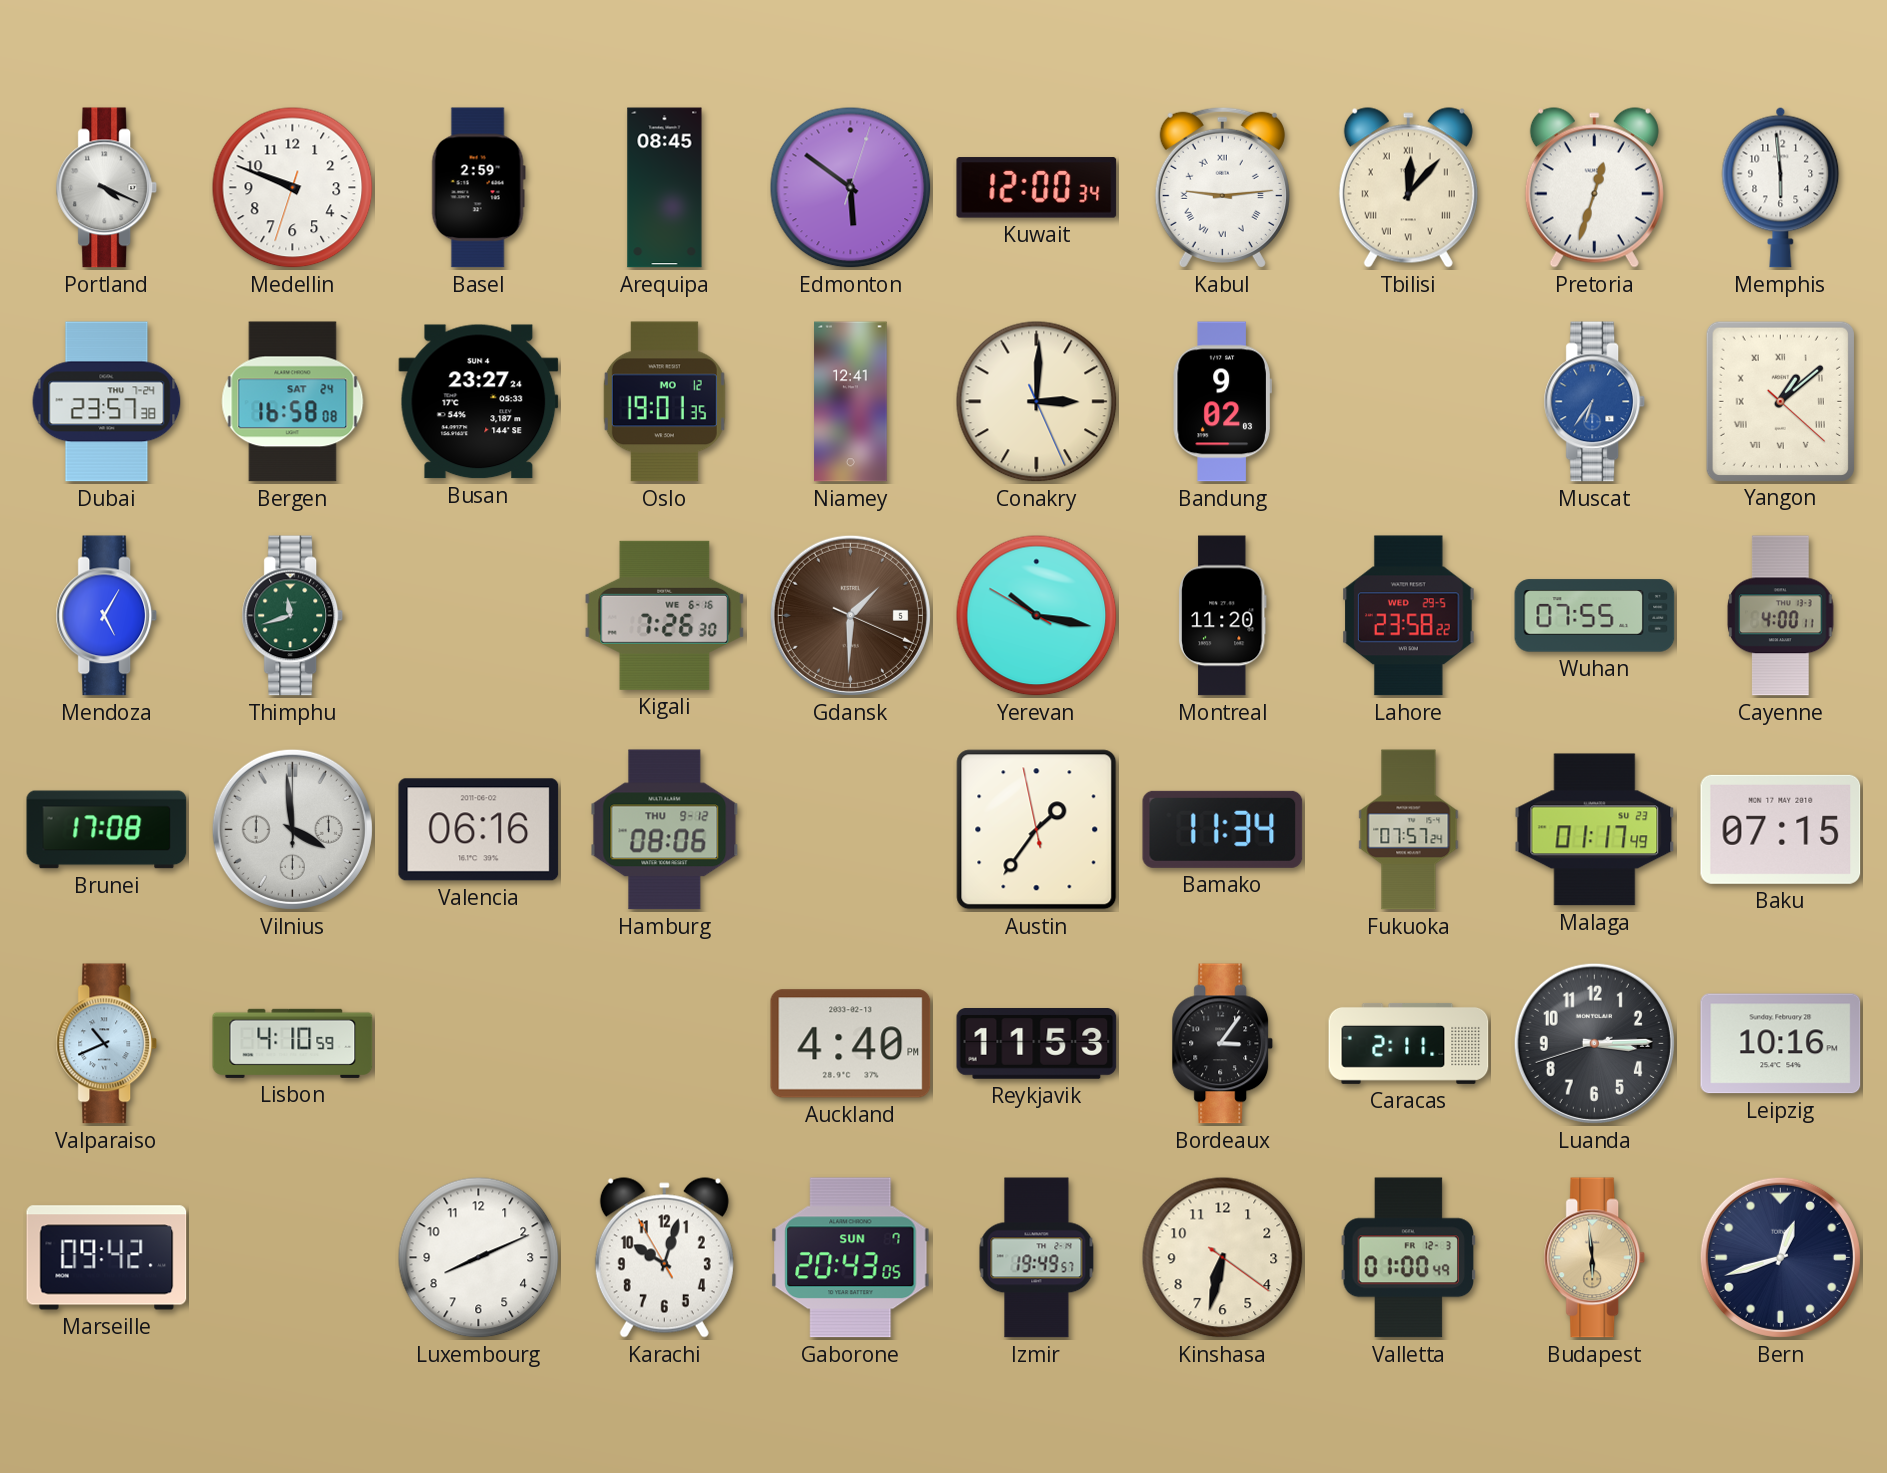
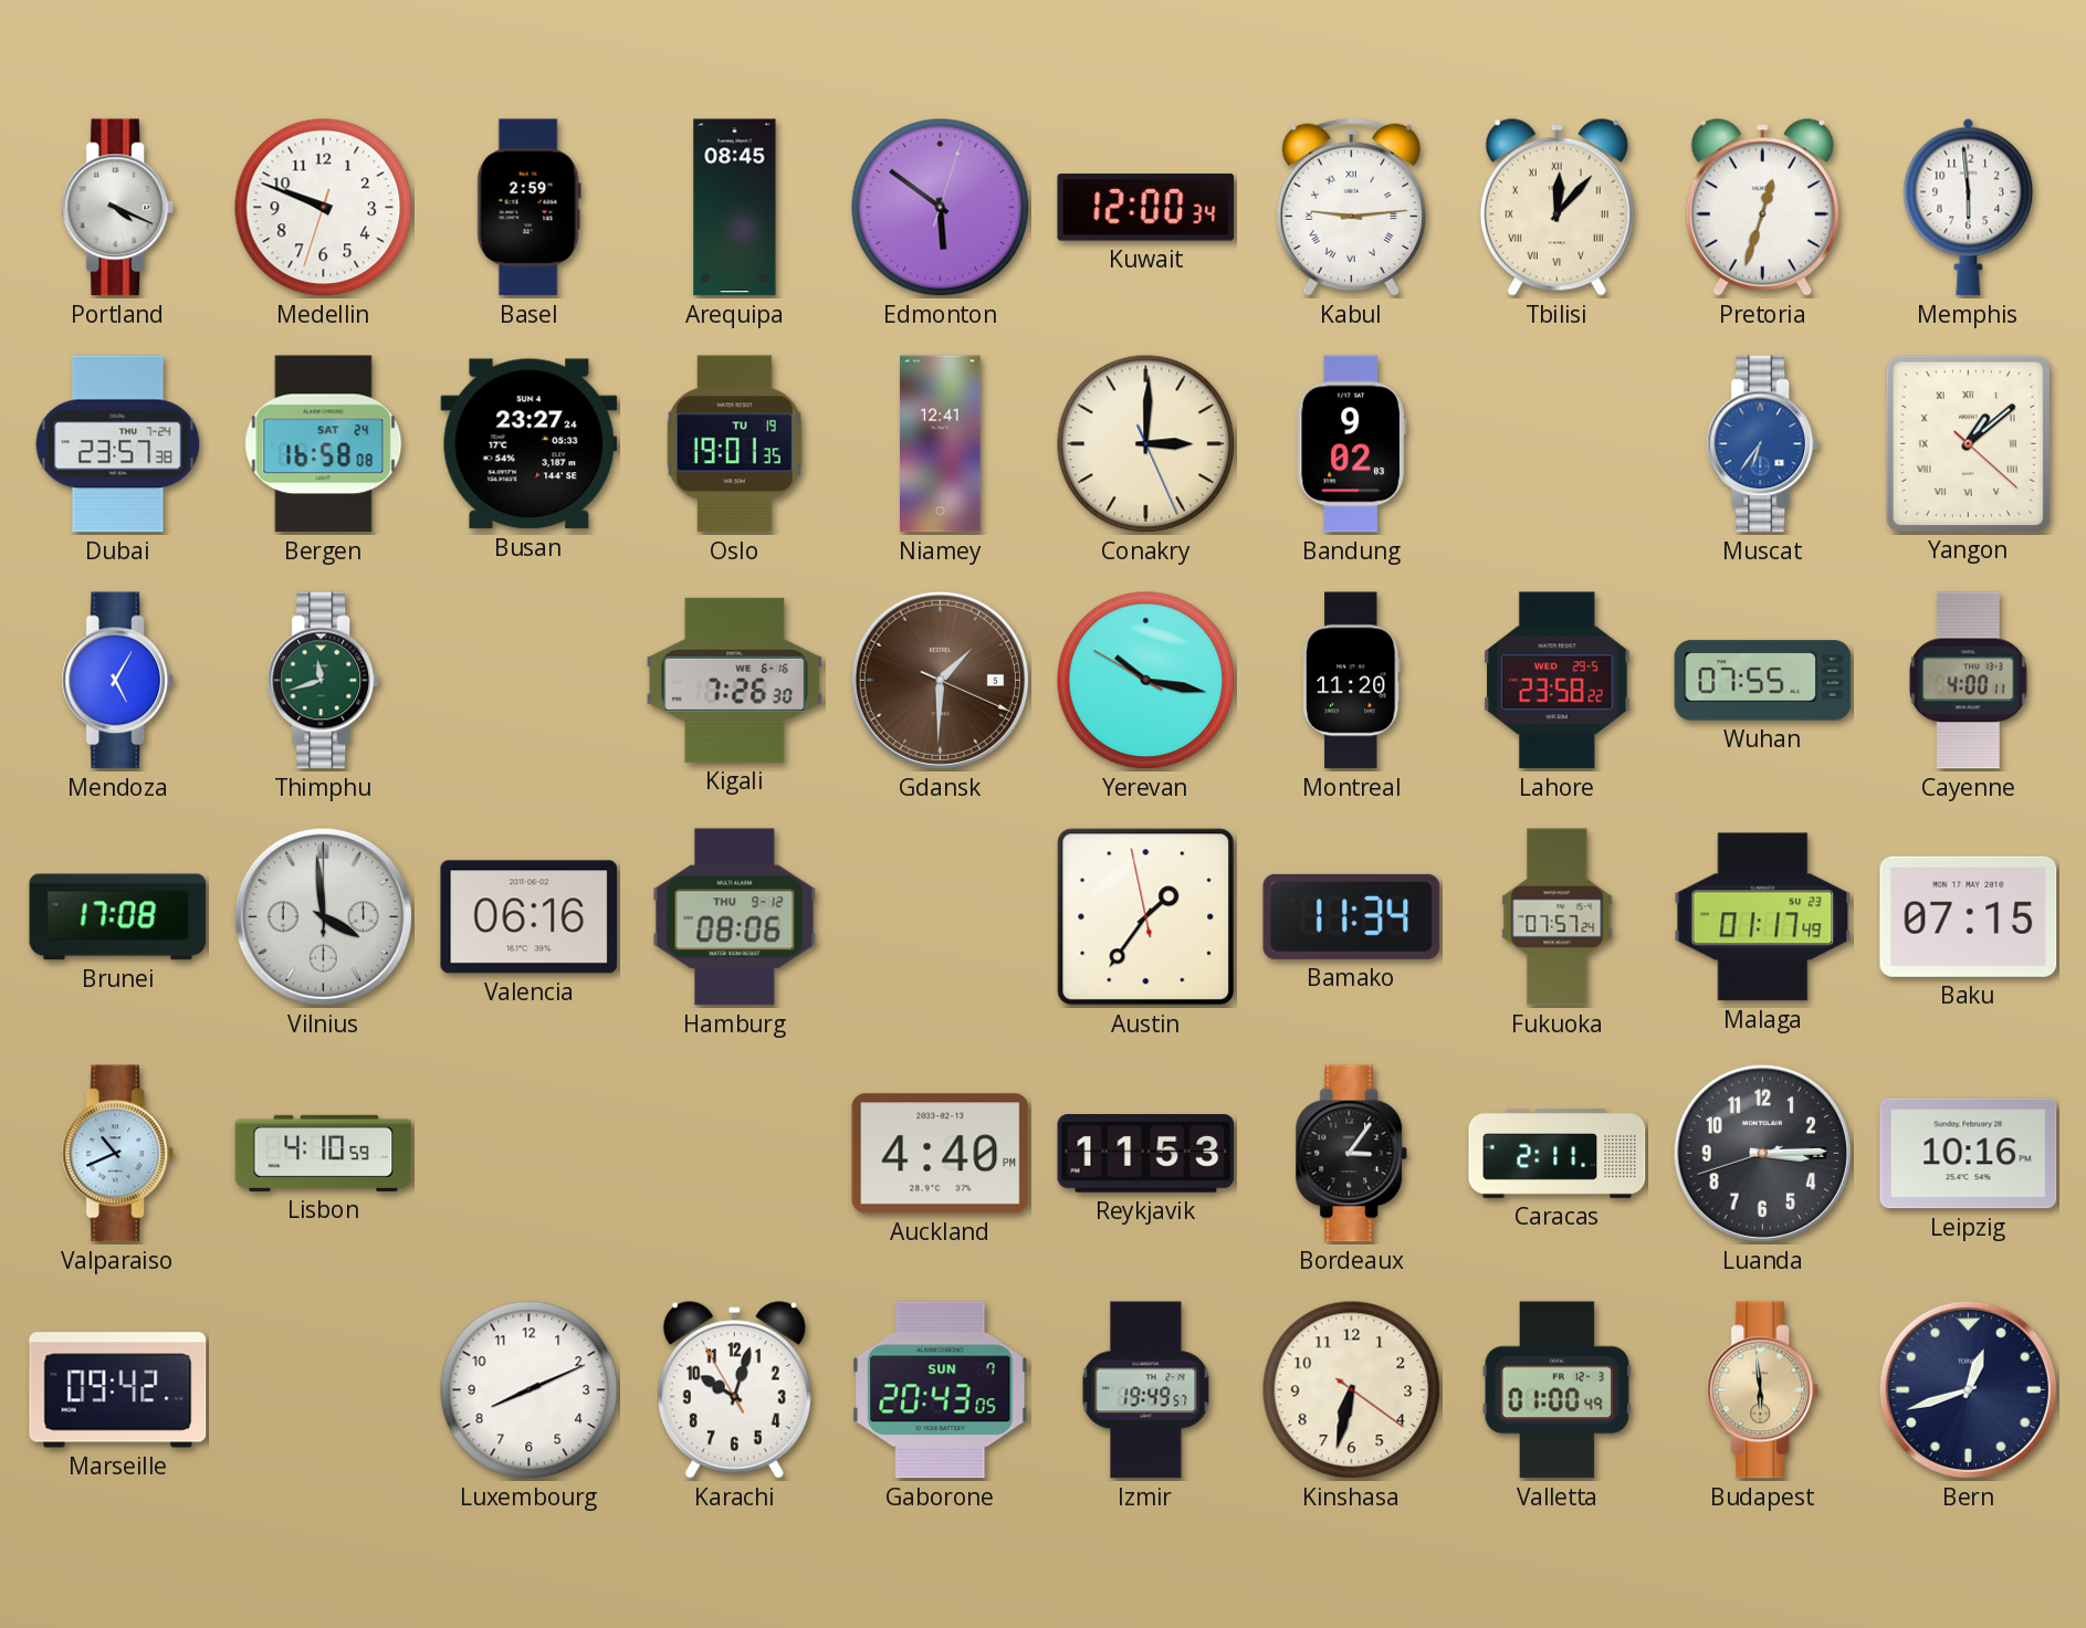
Oslo date: MO 12 -> TU 19
